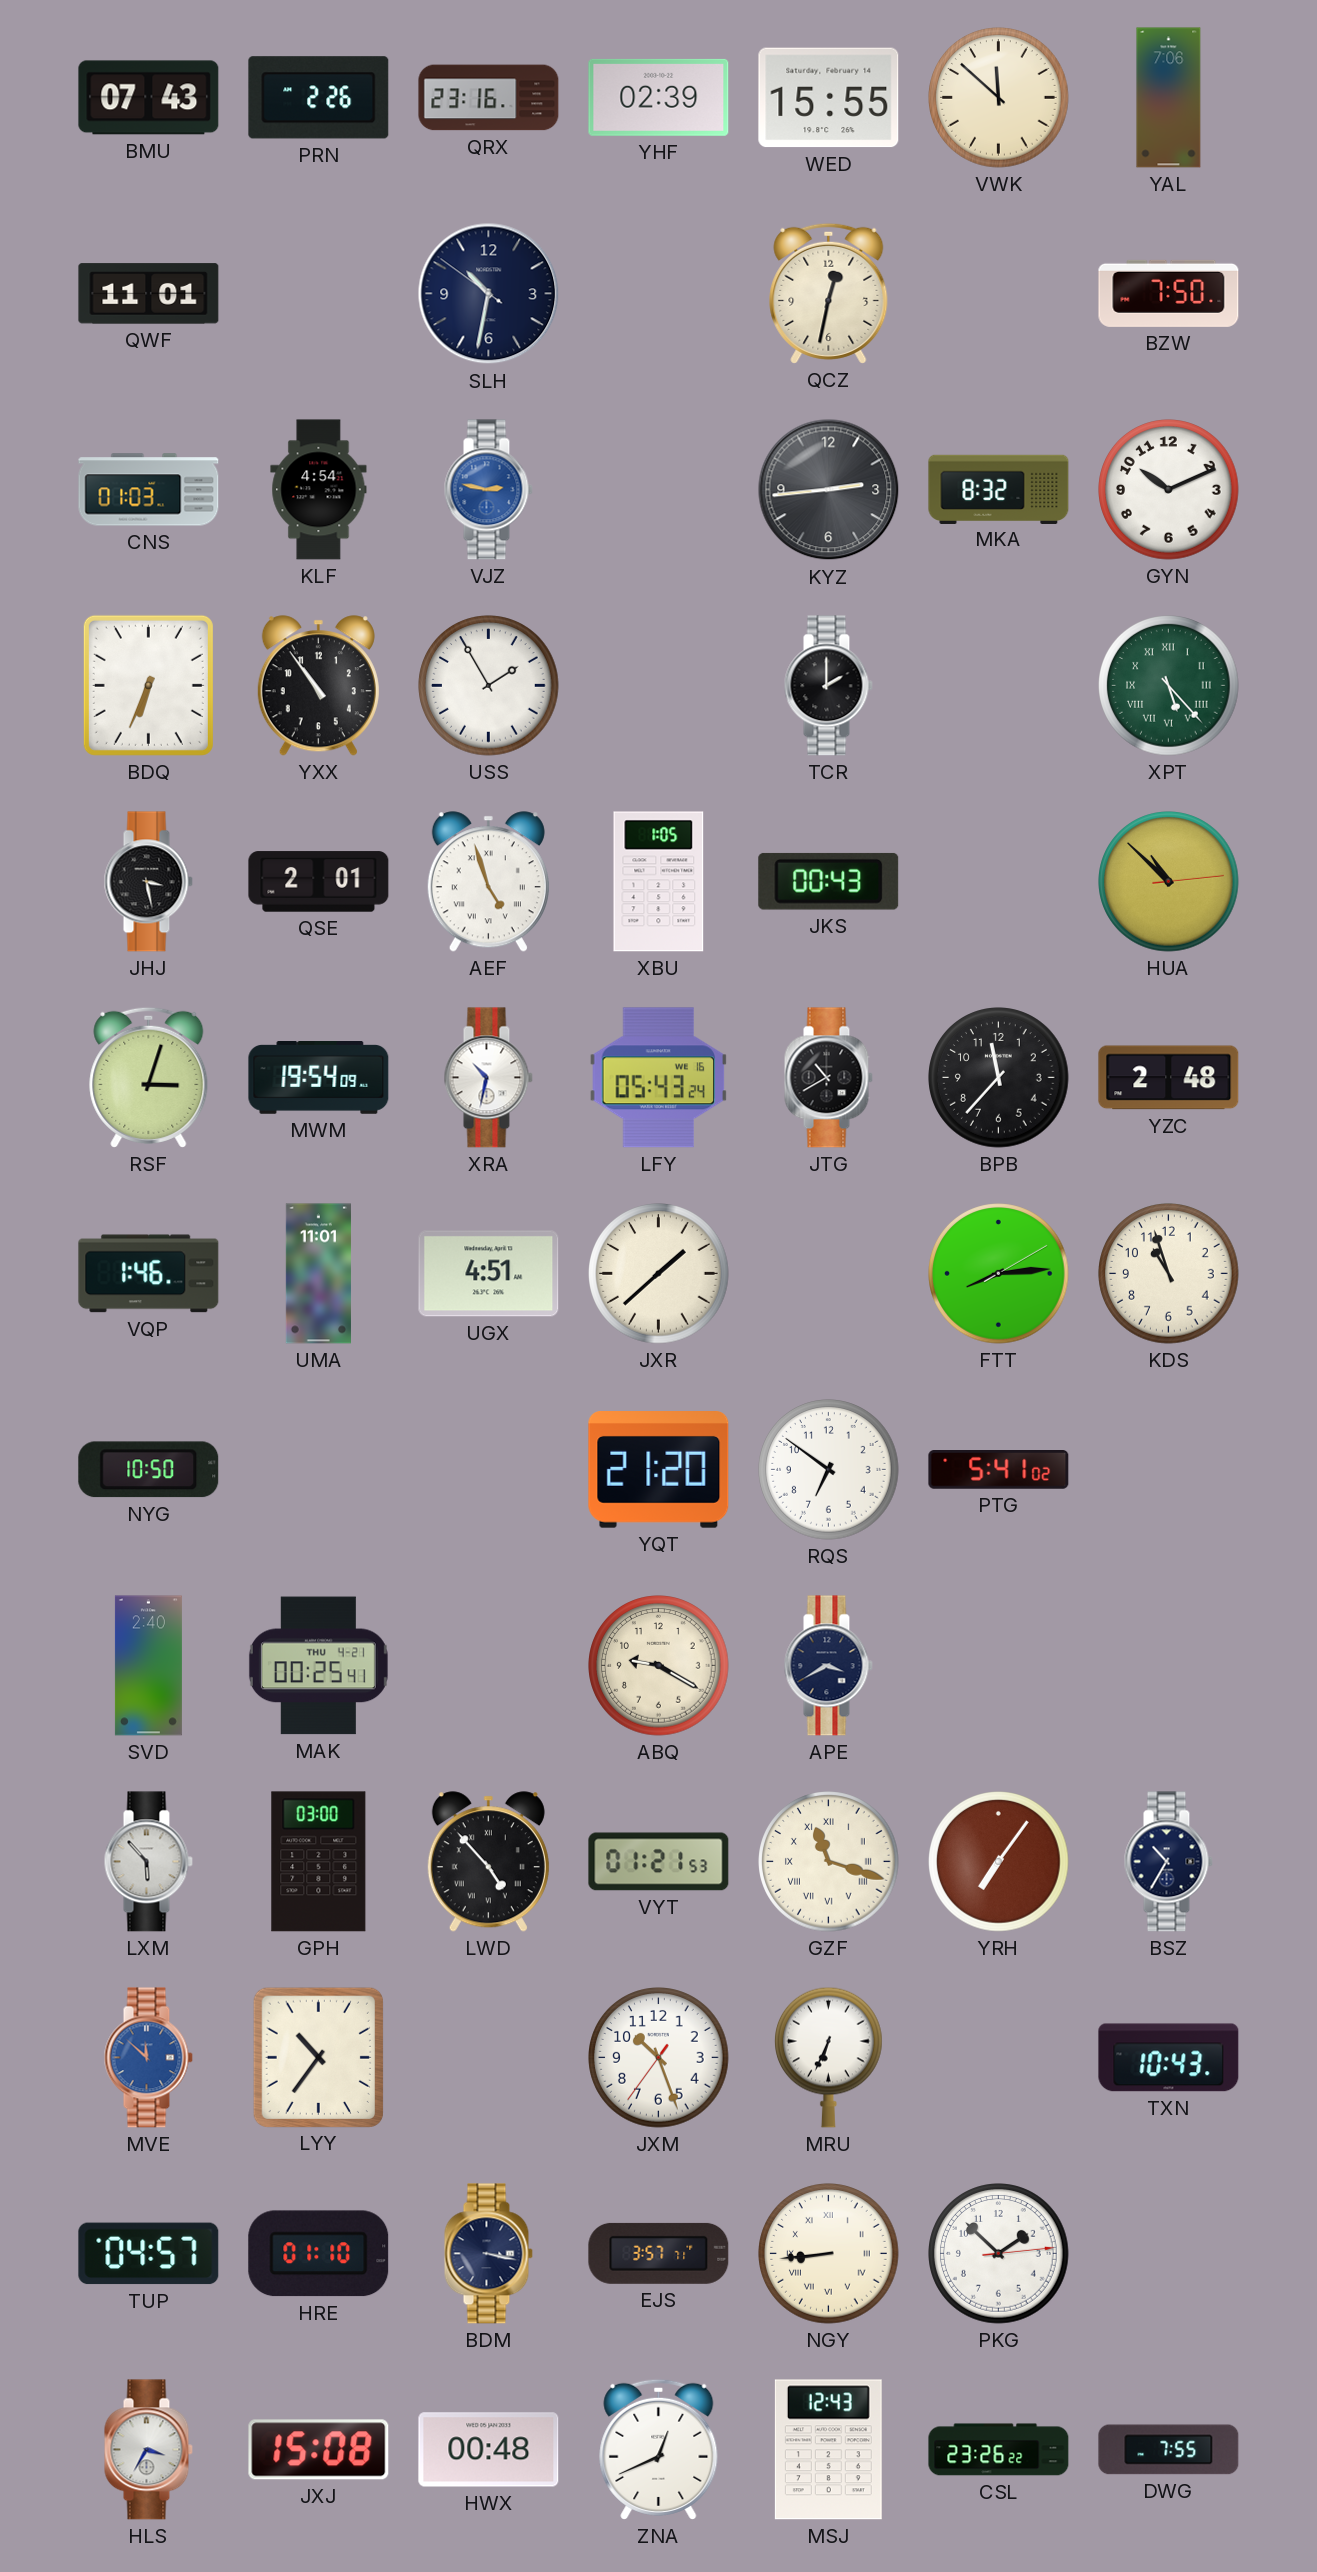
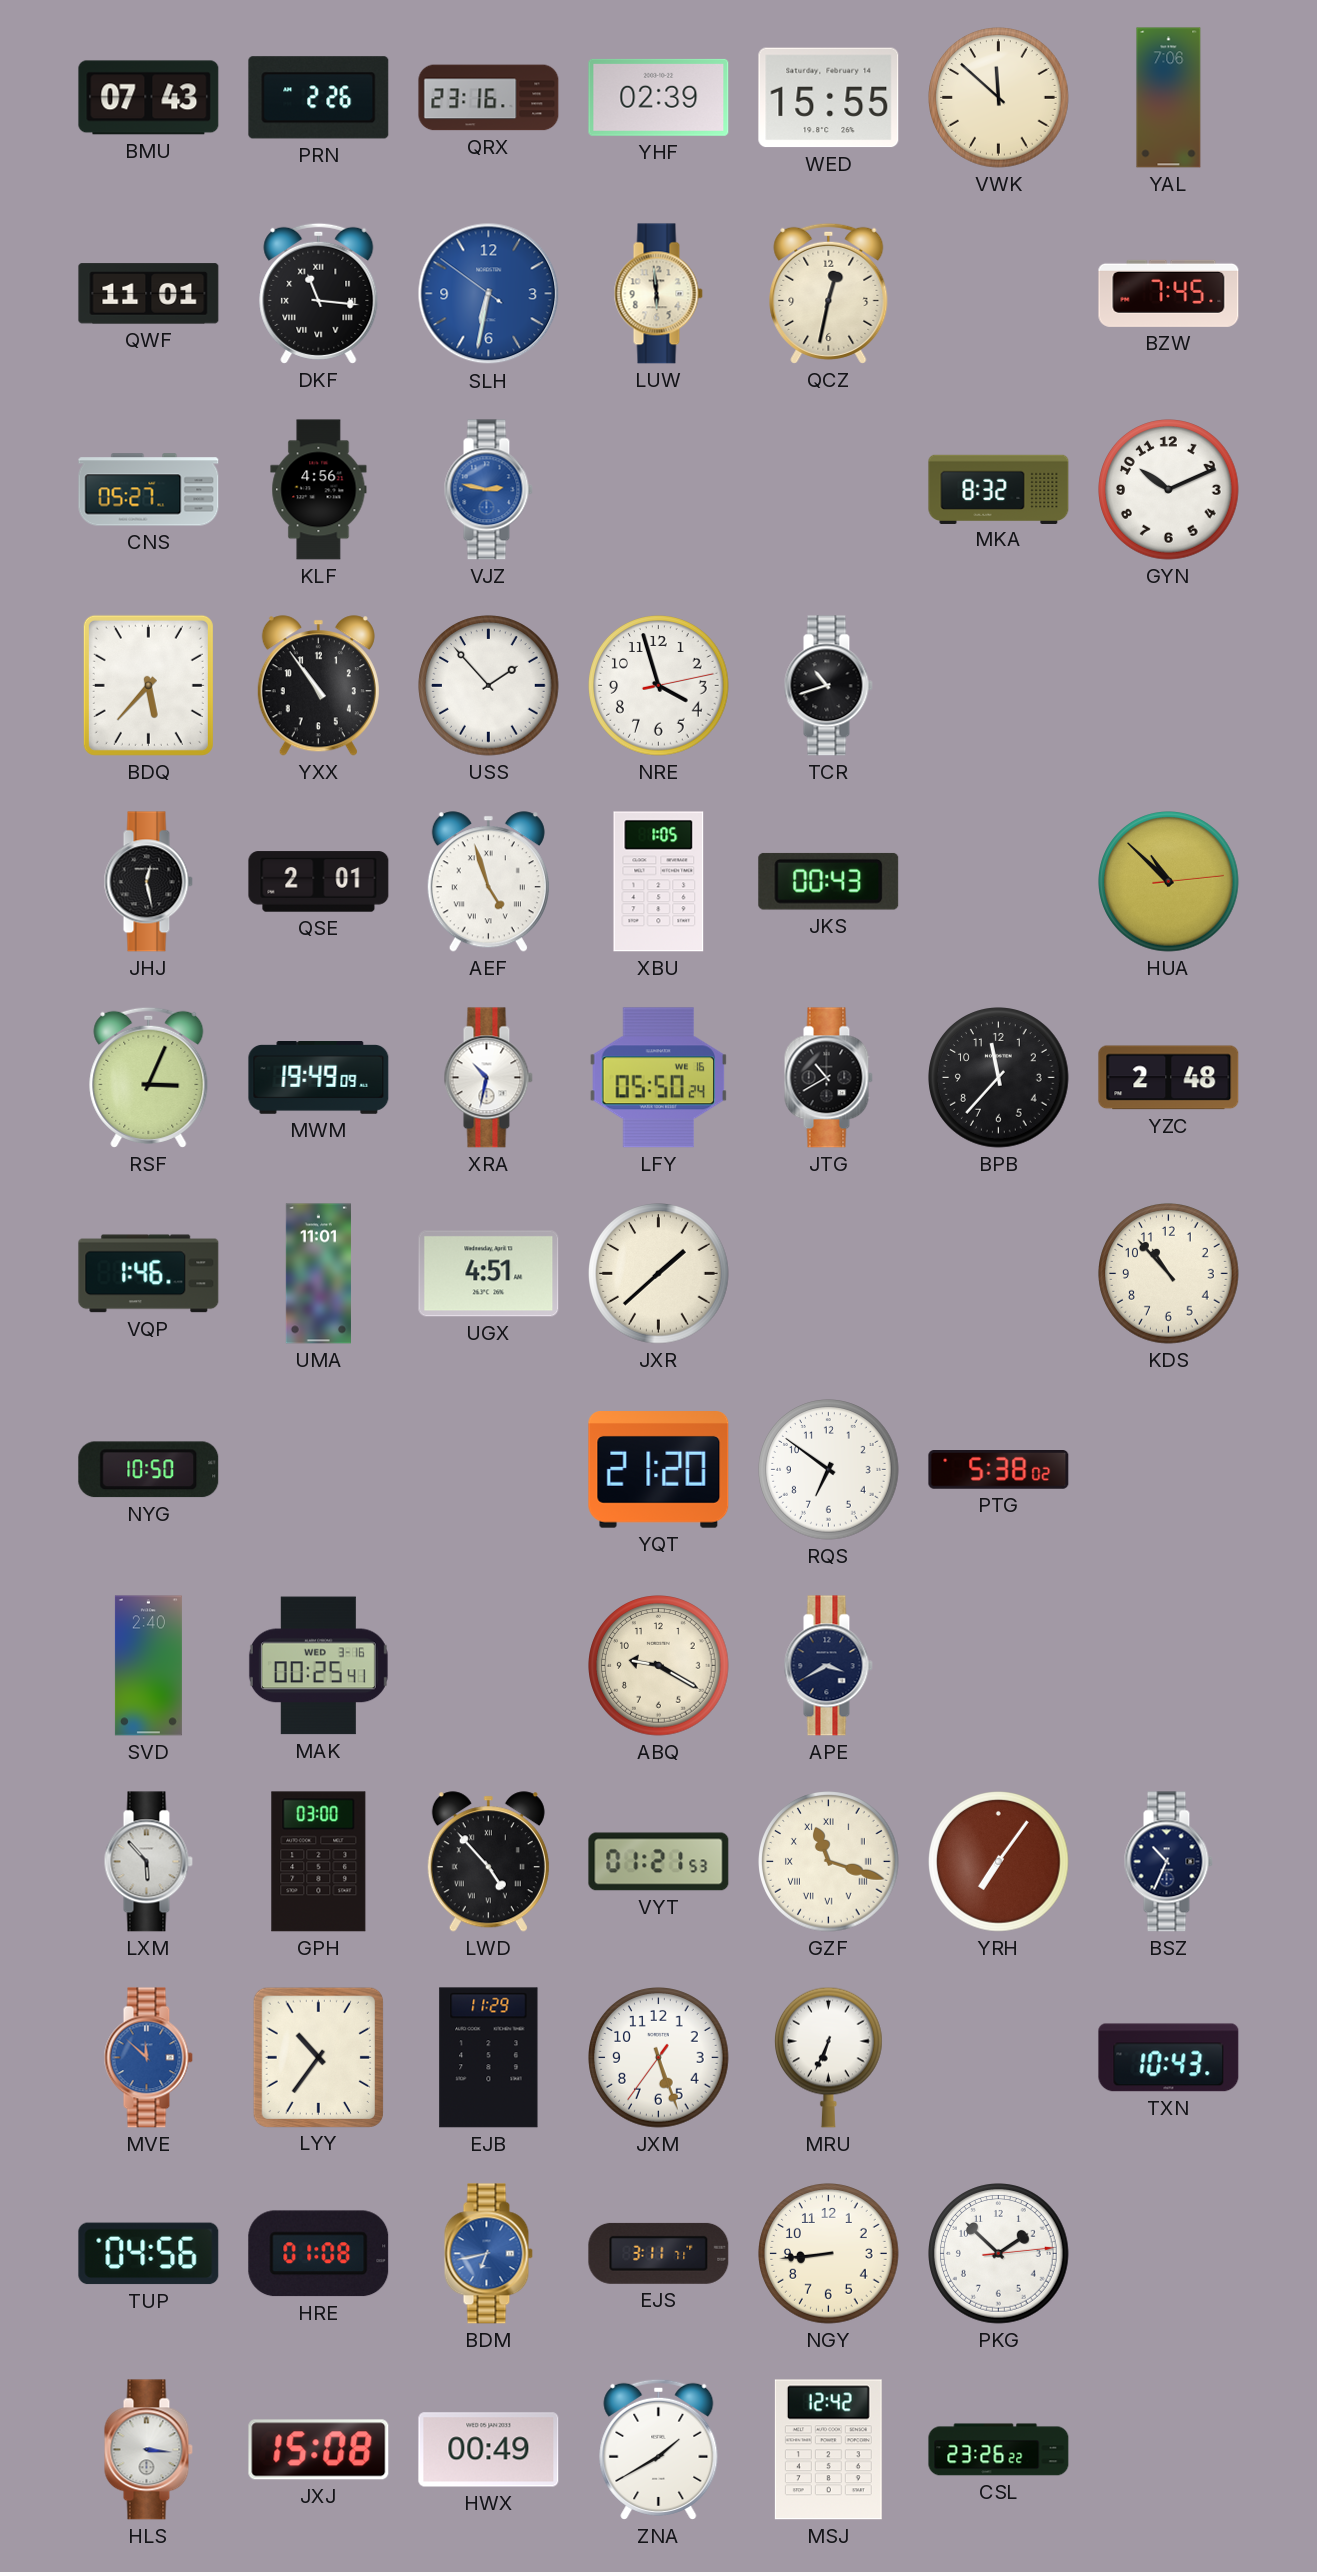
DKF: none -> 11:16
SLH: 10:31 -> 6:31
SLH dial: navy -> blue
LUW: none -> 5:59
BZW: 7:50 -> 7:45
CNS: 01:03 -> 05:27
KLF: 4:54 -> 4:56
KYZ: 2:44 -> none
BDQ: 6:34 -> 5:37
USS: 1:55 -> 1:53
NRE: none -> 3:57
TCR: 2:00 -> 10:42
XPT: 5:23 -> none
JHJ: 3:28 -> 12:28
RSF: 3:03 -> 3:04
MWM: 19:54 -> 19:49
LFY: 05:43 -> 05:50
FTT: 8:14 -> none
KDS: 10:57 -> 10:53
PTG: 5:41 -> 5:38
MAK date: THU 4-21 -> WED 3-16
BSZ: 10:35 -> 10:34
EJB: none -> 11:29
JXM: 10:26 -> 5:26
TUP: 04:57 -> 04:56
HRE: 01:10 -> 01:08
BDM: 3:17 -> 6:43
BDM dial: navy -> blue
EJS: 3:57 -> 3:11
NGY numerals: Roman -> Arabic
HLS: 3:35 -> 3:16
HWX: 00:48 -> 00:49
ZNA: 12:41 -> 1:40
MSJ: 12:43 -> 12:42
DWG: 7:55 -> none
